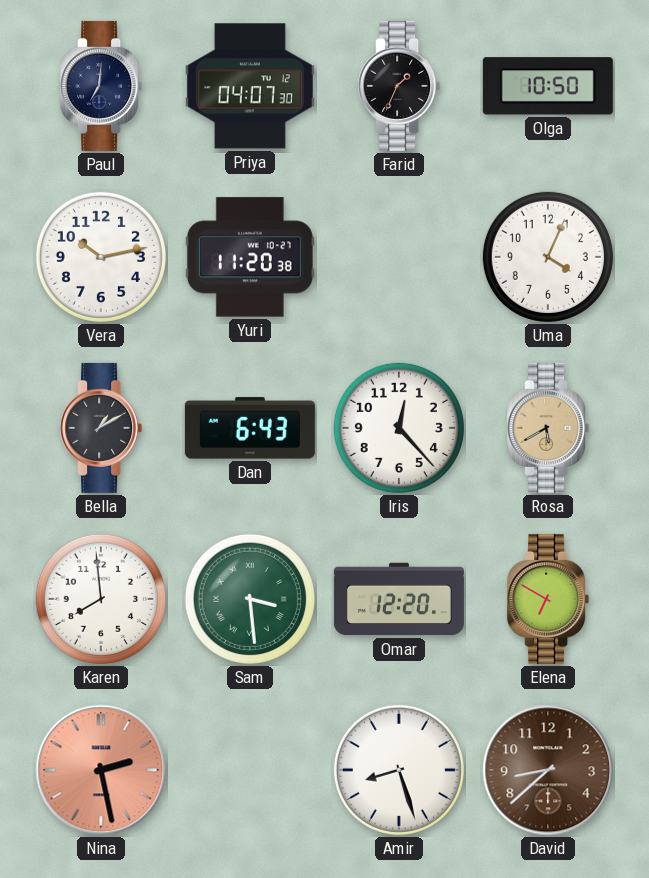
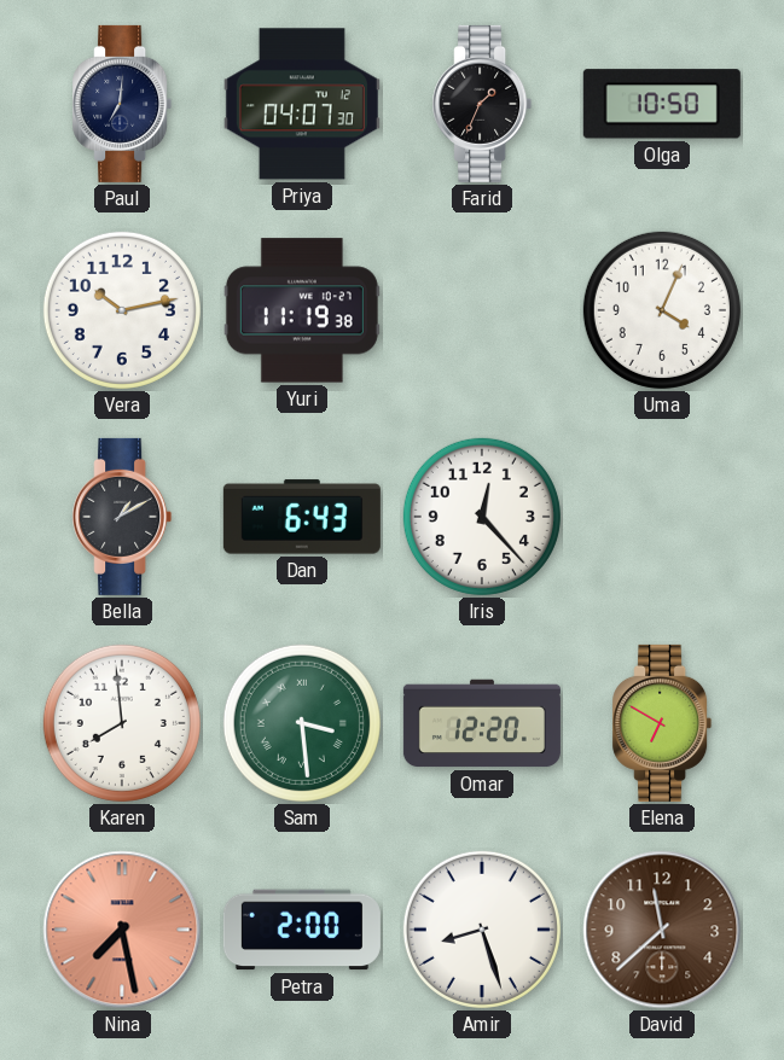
Yuri: 11:20 -> 11:19
Rosa: 5:40 -> none
Nina: 2:28 -> 7:28
Petra: none -> 2:00
David: 8:38 -> 11:38
